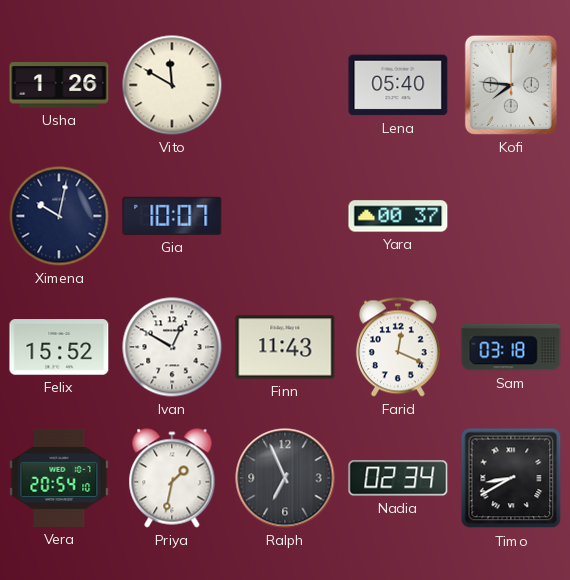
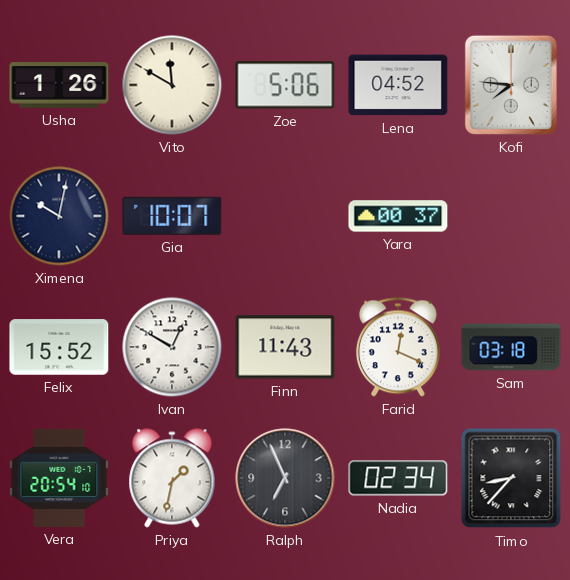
Zoe: none -> 5:06
Lena: 05:40 -> 04:52
Timo: 8:40 -> 8:37
